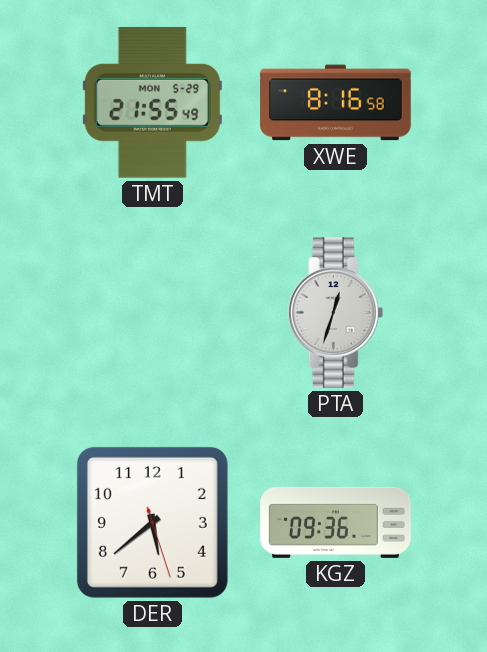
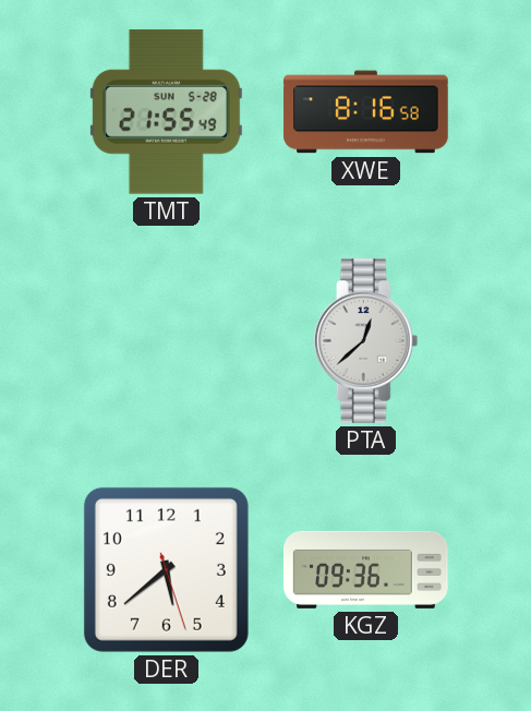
TMT date: MON 5-29 -> SUN 5-28
PTA: 12:33 -> 12:38
